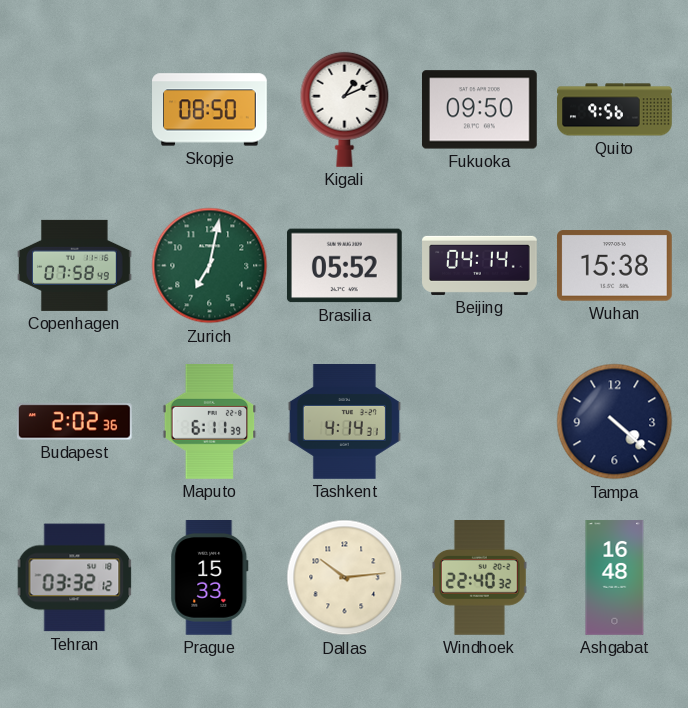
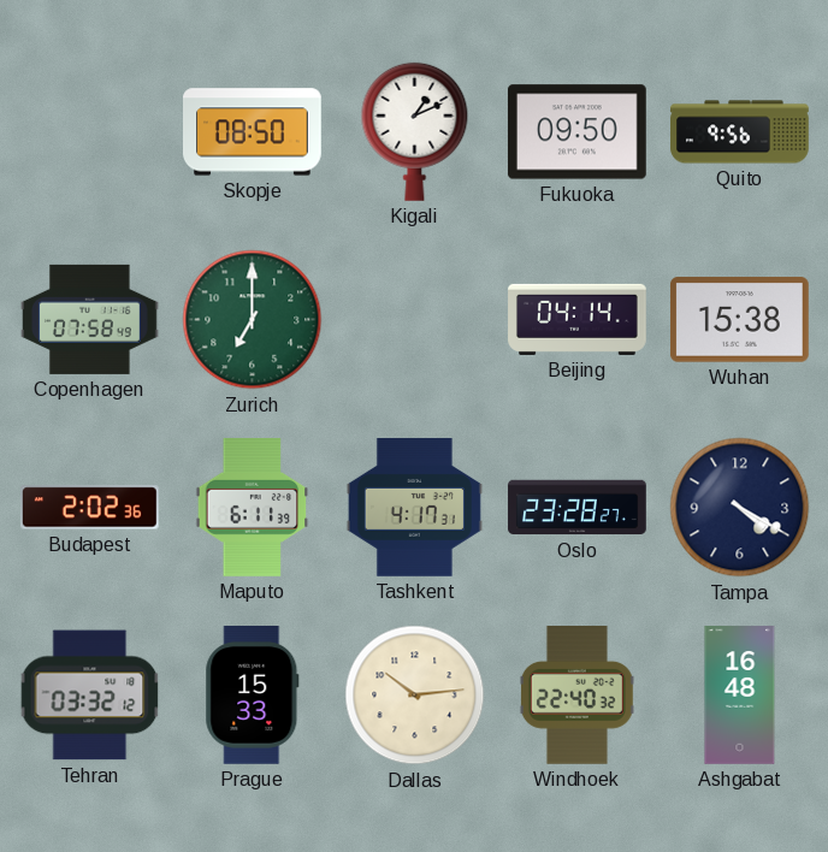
Zurich: 7:02 -> 7:00
Brasilia: 05:52 -> none
Tashkent: 4:14 -> 4:17
Oslo: none -> 23:28
Tampa: 4:22 -> 4:20
